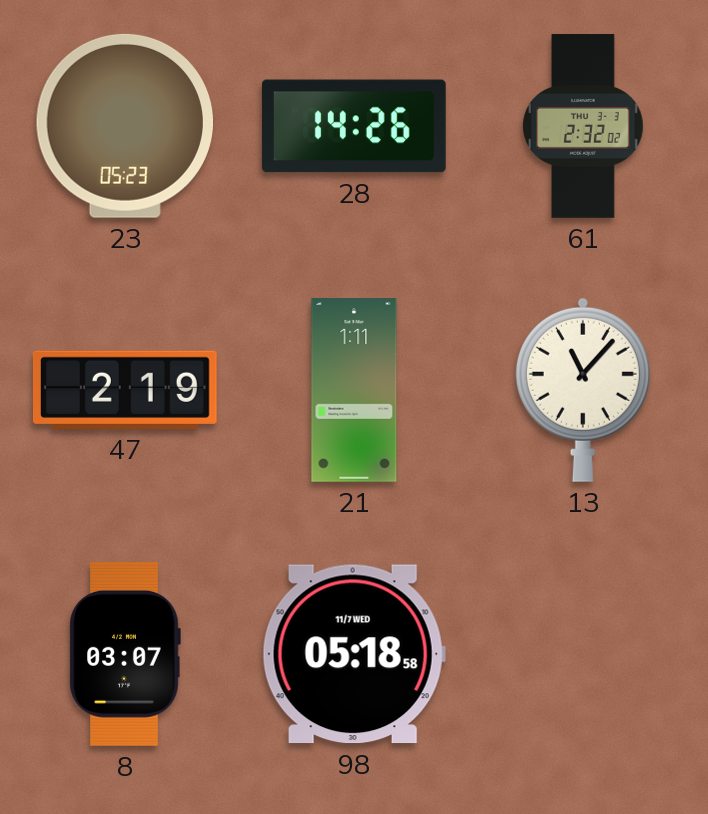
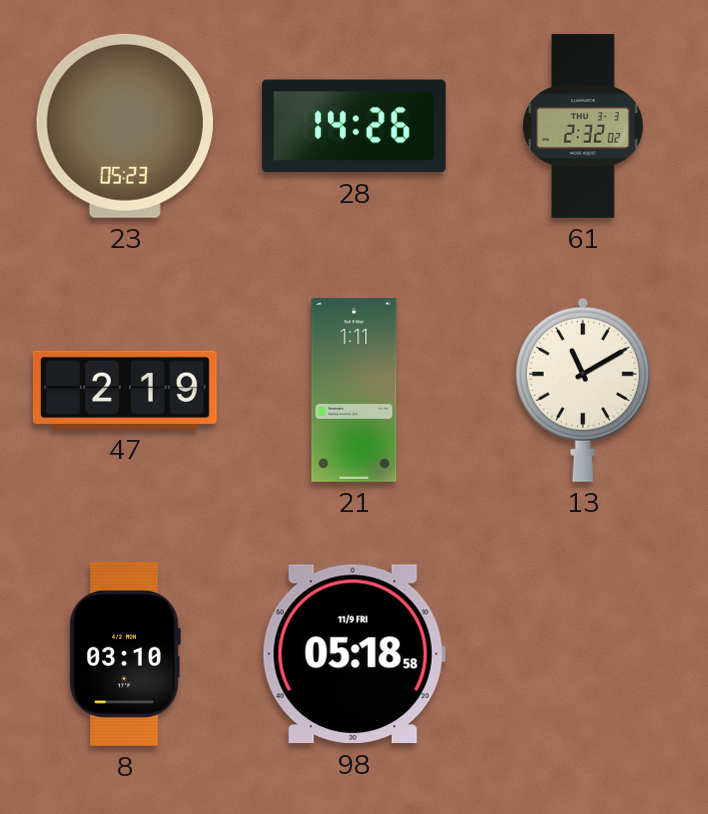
13: 11:07 -> 11:10
8: 03:07 -> 03:10
98 date: 11/7 WED -> 11/9 FRI
